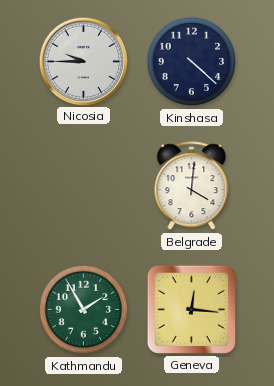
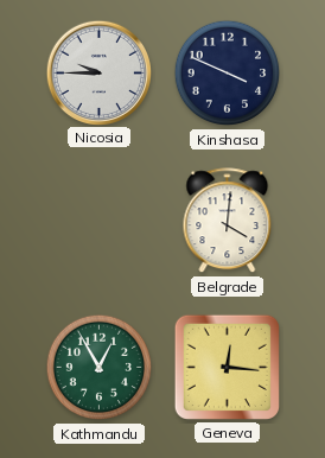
Kinshasa: 4:22 -> 3:49
Kathmandu: 1:55 -> 12:55
